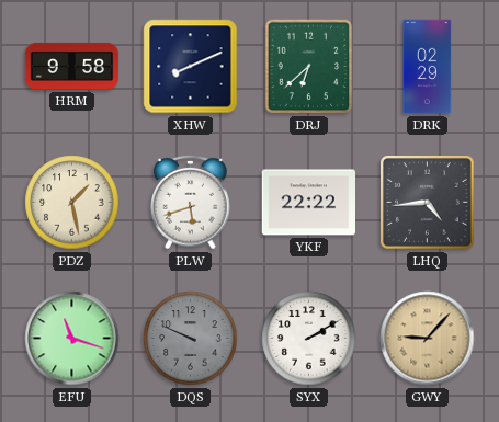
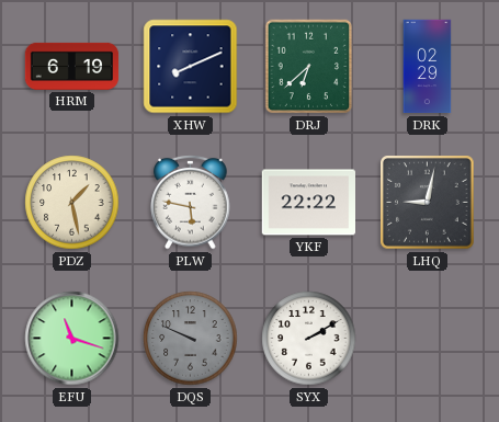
HRM: 9:58 -> 6:19
PLW: 5:42 -> 5:47
LHQ: 4:44 -> 9:02
GWY: 9:07 -> none
